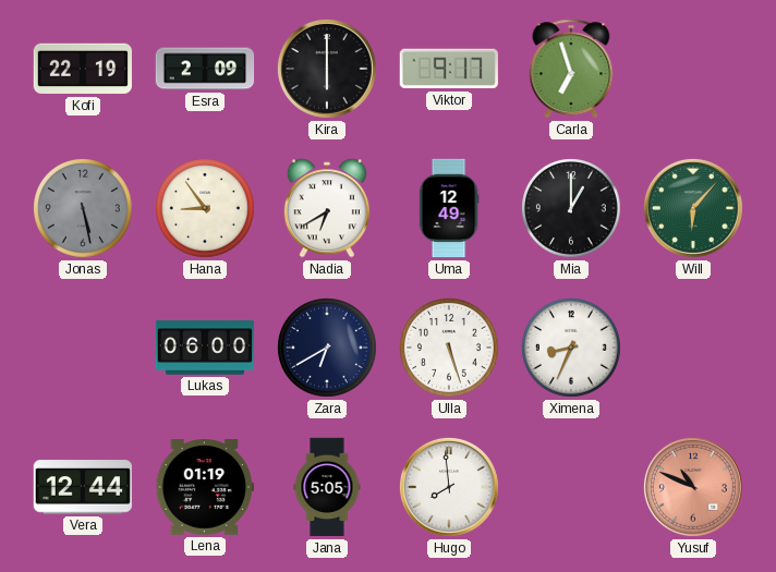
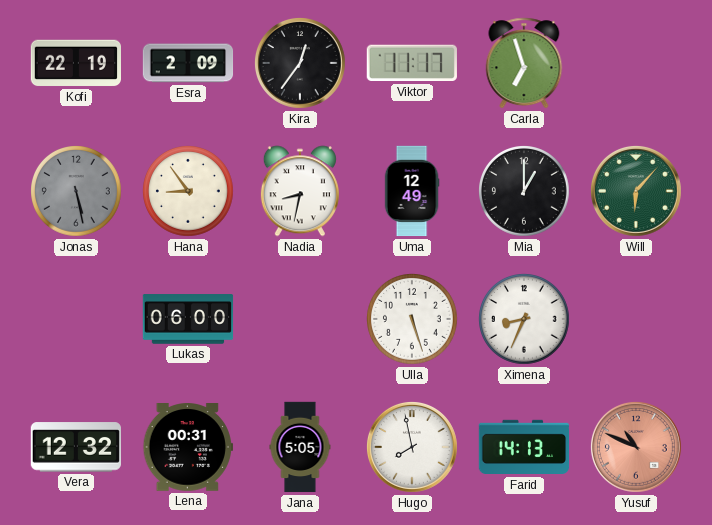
Kira: 6:00 -> 12:36
Viktor: 9:17 -> 11:17
Nadia: 6:40 -> 8:32
Zara: 6:40 -> none
Vera: 12:44 -> 12:32
Lena: 01:19 -> 00:31
Hugo: 7:59 -> 7:58
Farid: none -> 14:13
